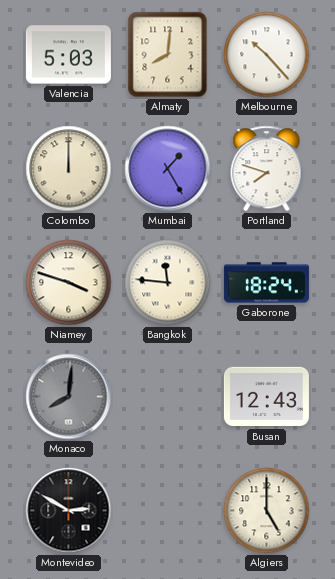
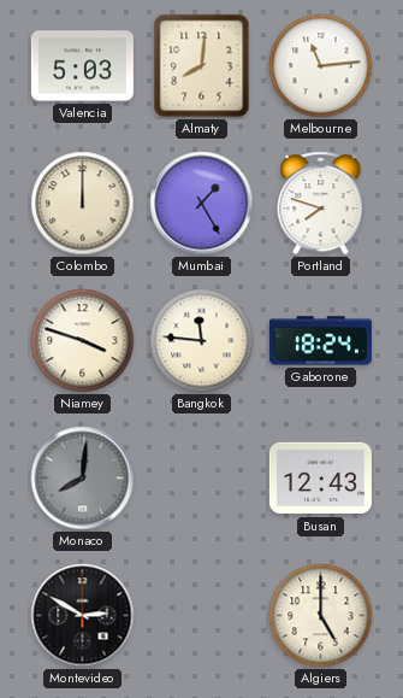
Melbourne: 10:23 -> 11:14
